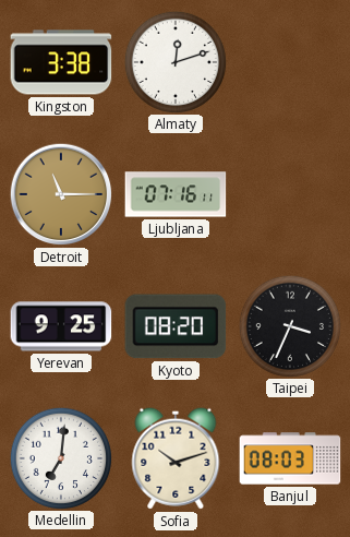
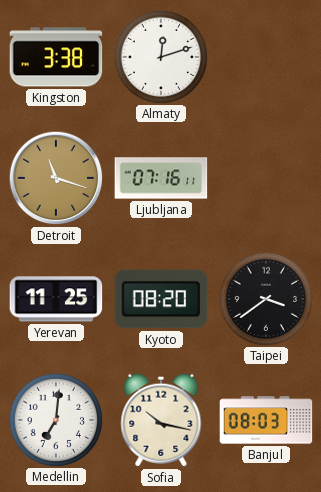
Detroit: 11:15 -> 11:18
Yerevan: 9:25 -> 11:25
Taipei: 3:34 -> 3:39
Sofia: 10:12 -> 10:17
